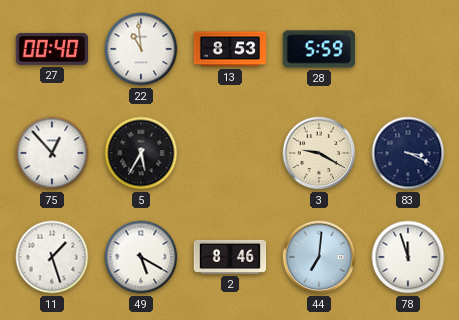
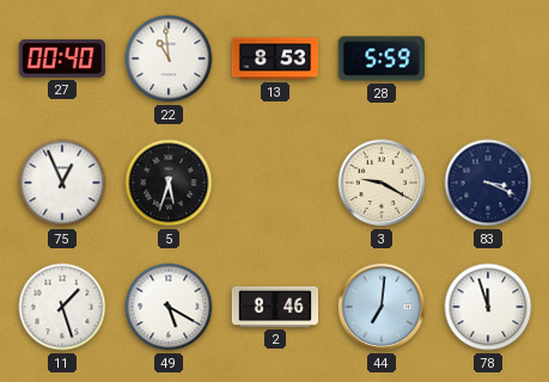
75: 12:53 -> 12:56
5: 5:35 -> 5:33
